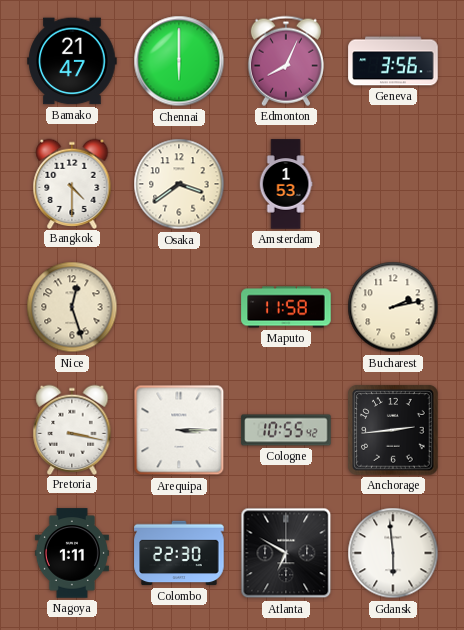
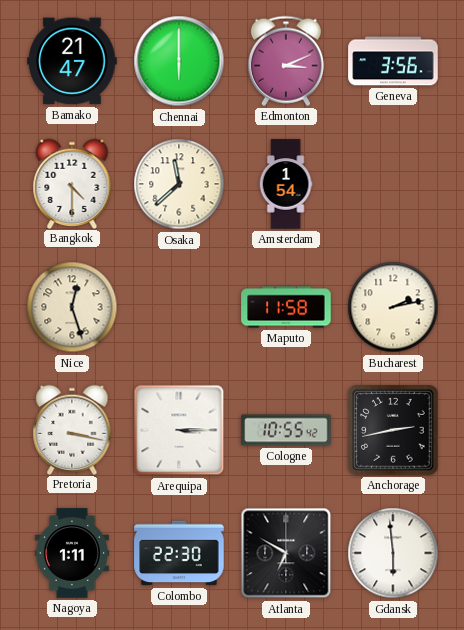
Edmonton: 8:04 -> 3:11
Osaka: 3:39 -> 11:38
Amsterdam: 1:53 -> 1:54
Anchorage: 2:44 -> 2:43
